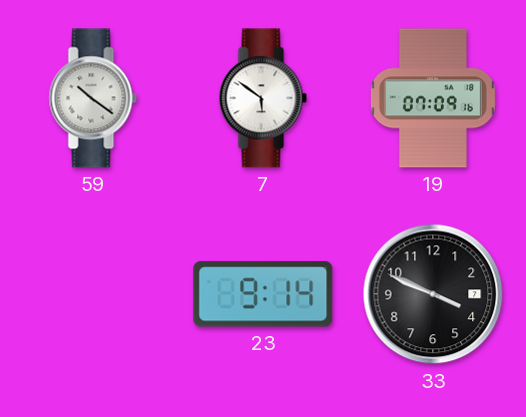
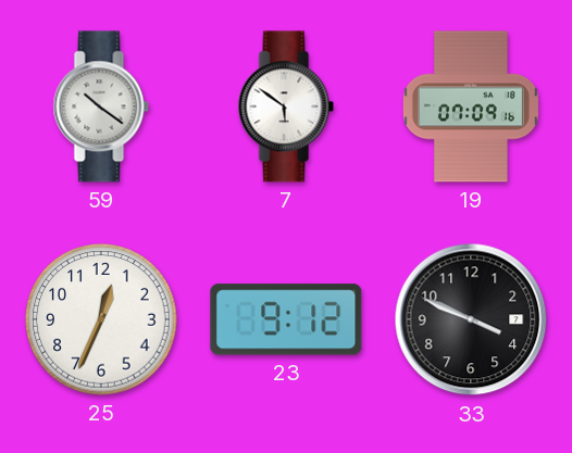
25: none -> 12:34
23: 9:14 -> 9:12
